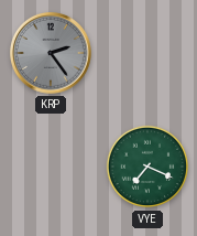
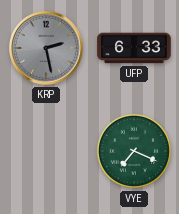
KRP: 2:24 -> 2:28
UFP: none -> 6:33
